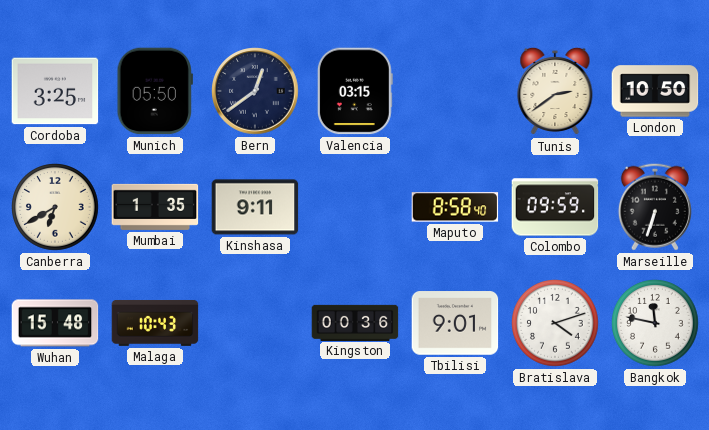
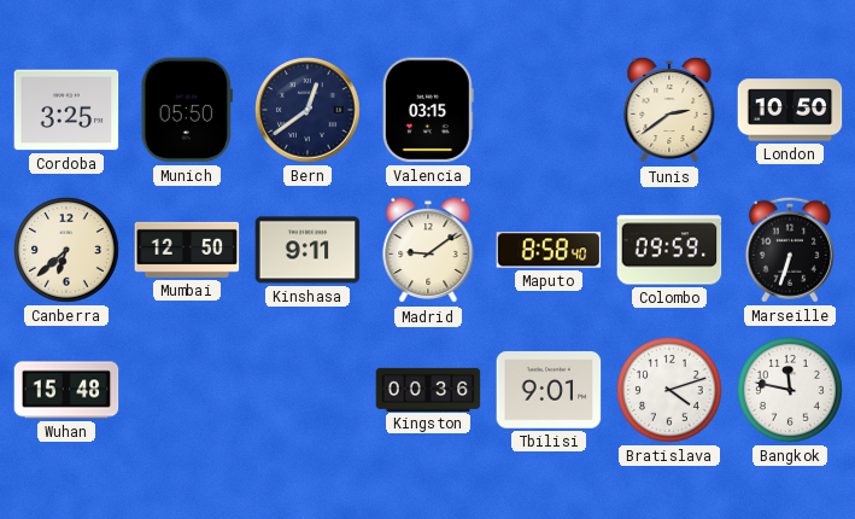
Canberra: 6:40 -> 6:38
Mumbai: 1:35 -> 12:50
Madrid: none -> 9:09
Malaga: 10:43 -> none
